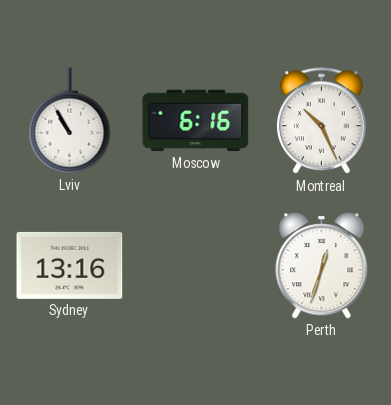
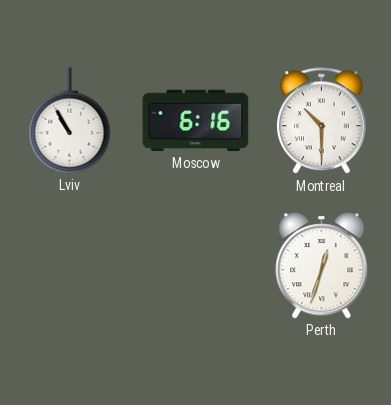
Montreal: 10:26 -> 10:30
Sydney: 13:16 -> none
